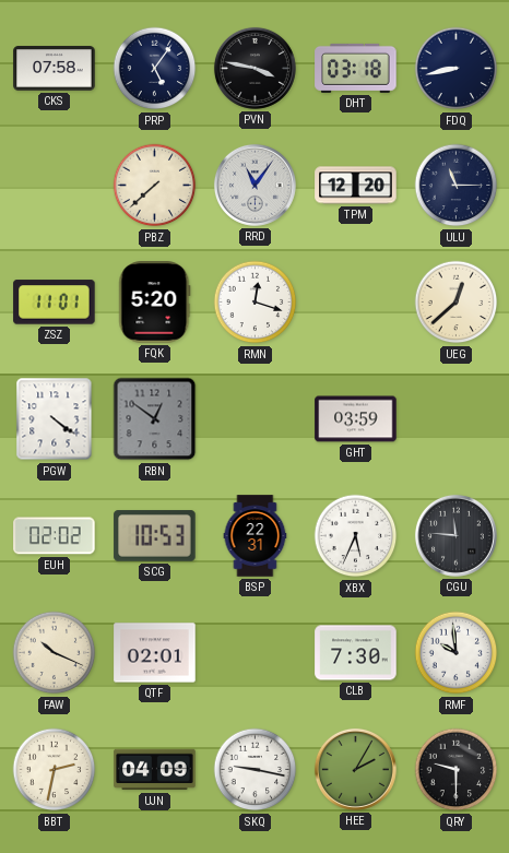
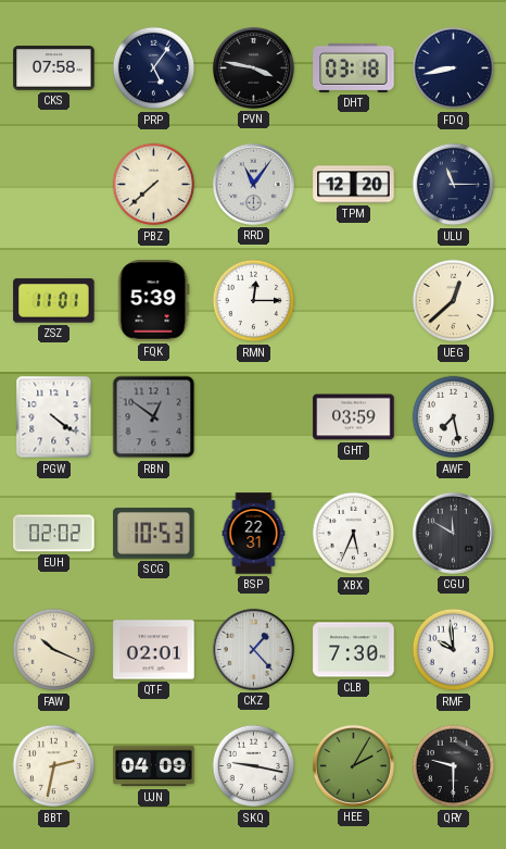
FQK: 5:20 -> 5:39
RMN: 12:18 -> 12:15
AWF: none -> 7:28
CGU: 11:46 -> 11:50
CKZ: none -> 1:23
